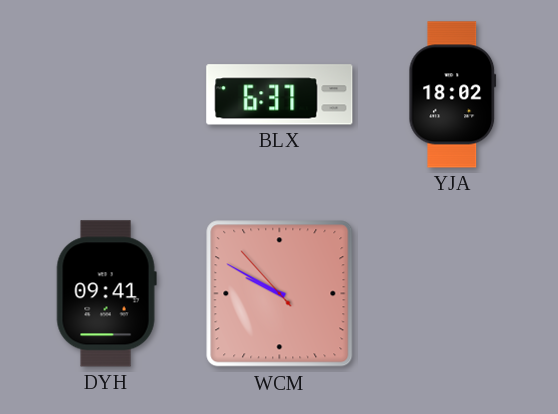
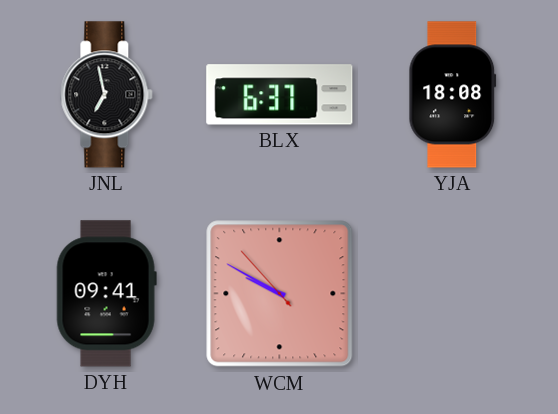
JNL: none -> 6:58
YJA: 18:02 -> 18:08
